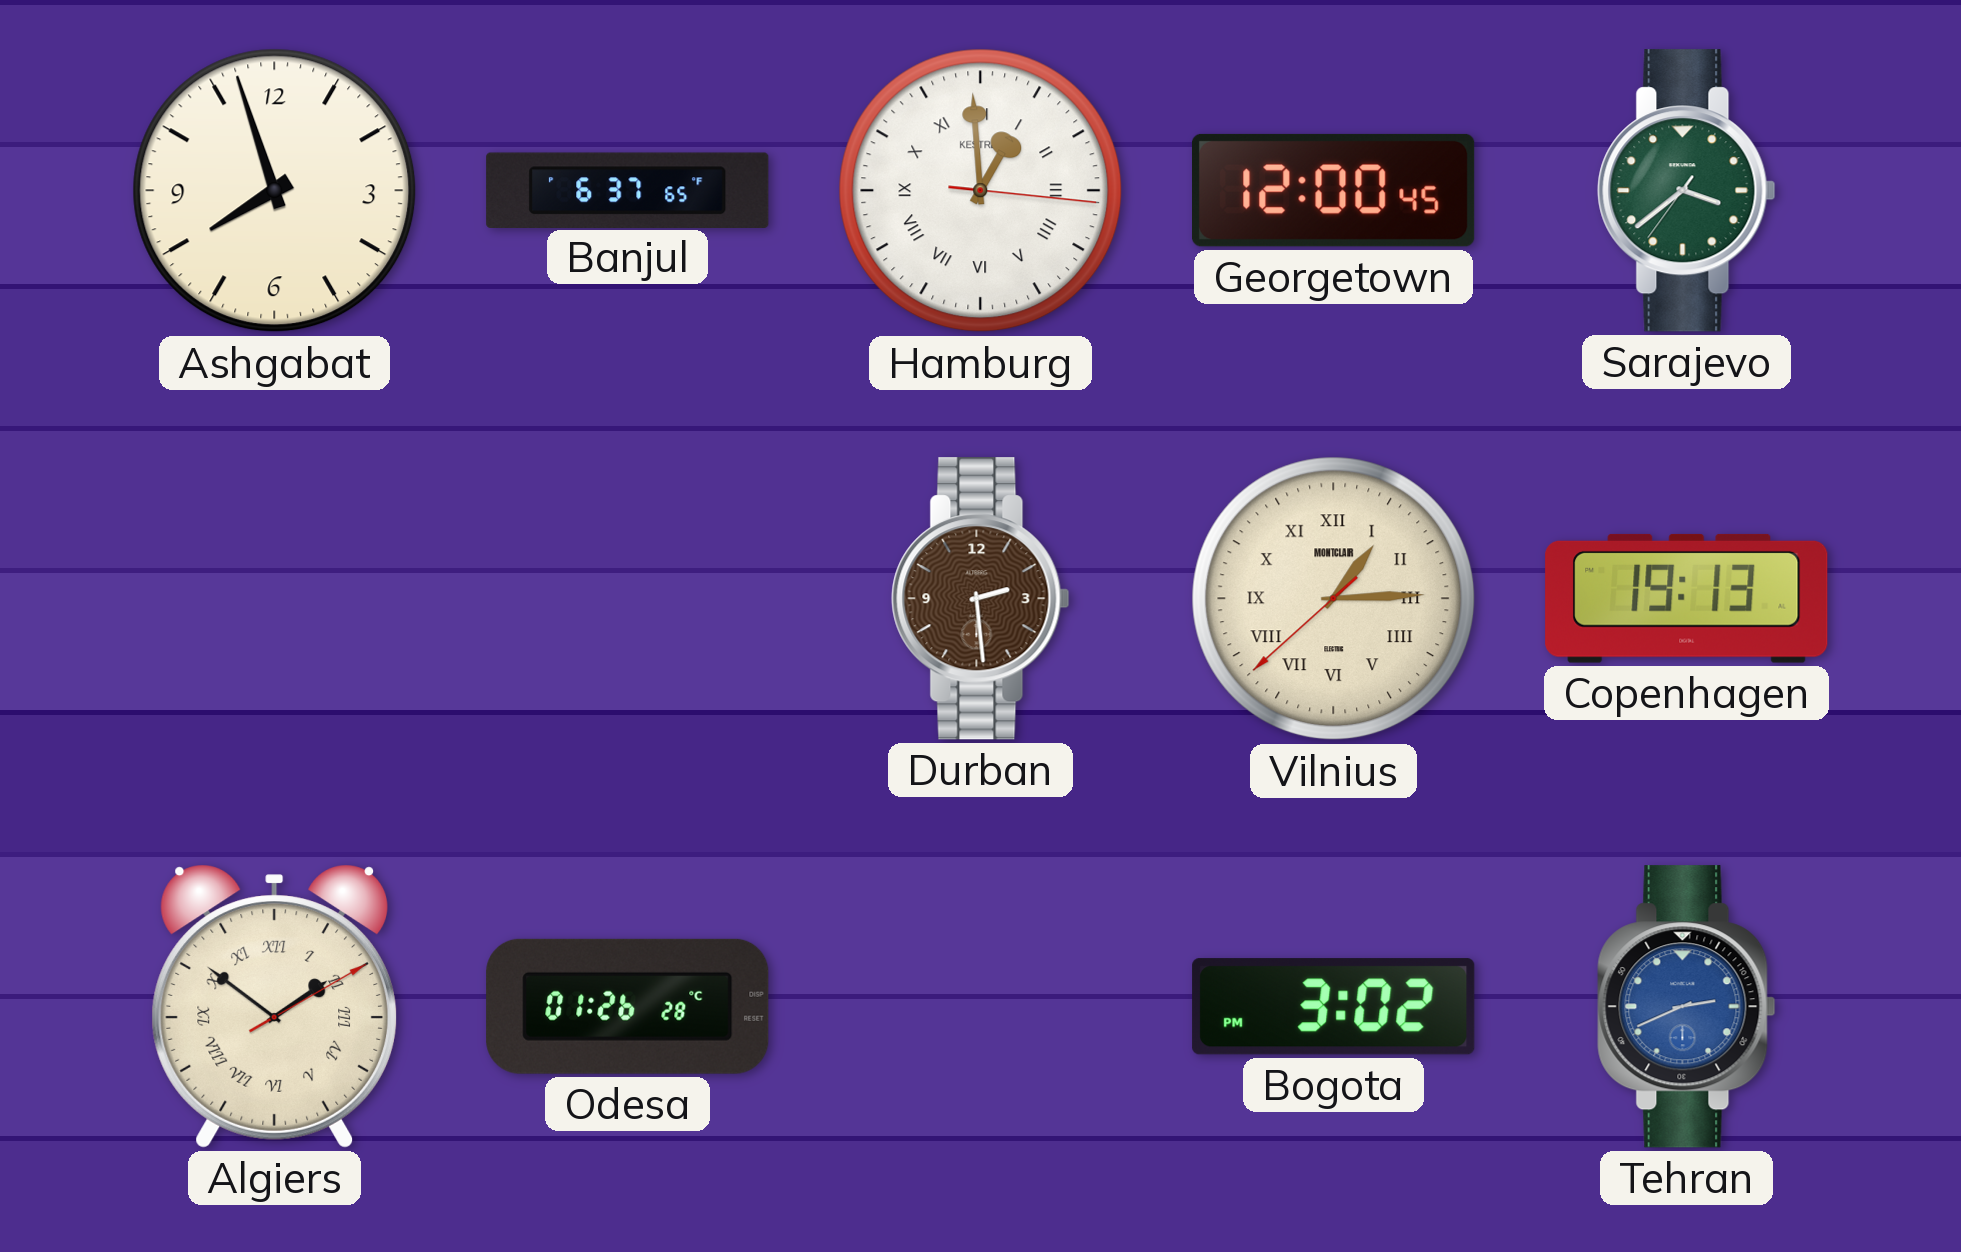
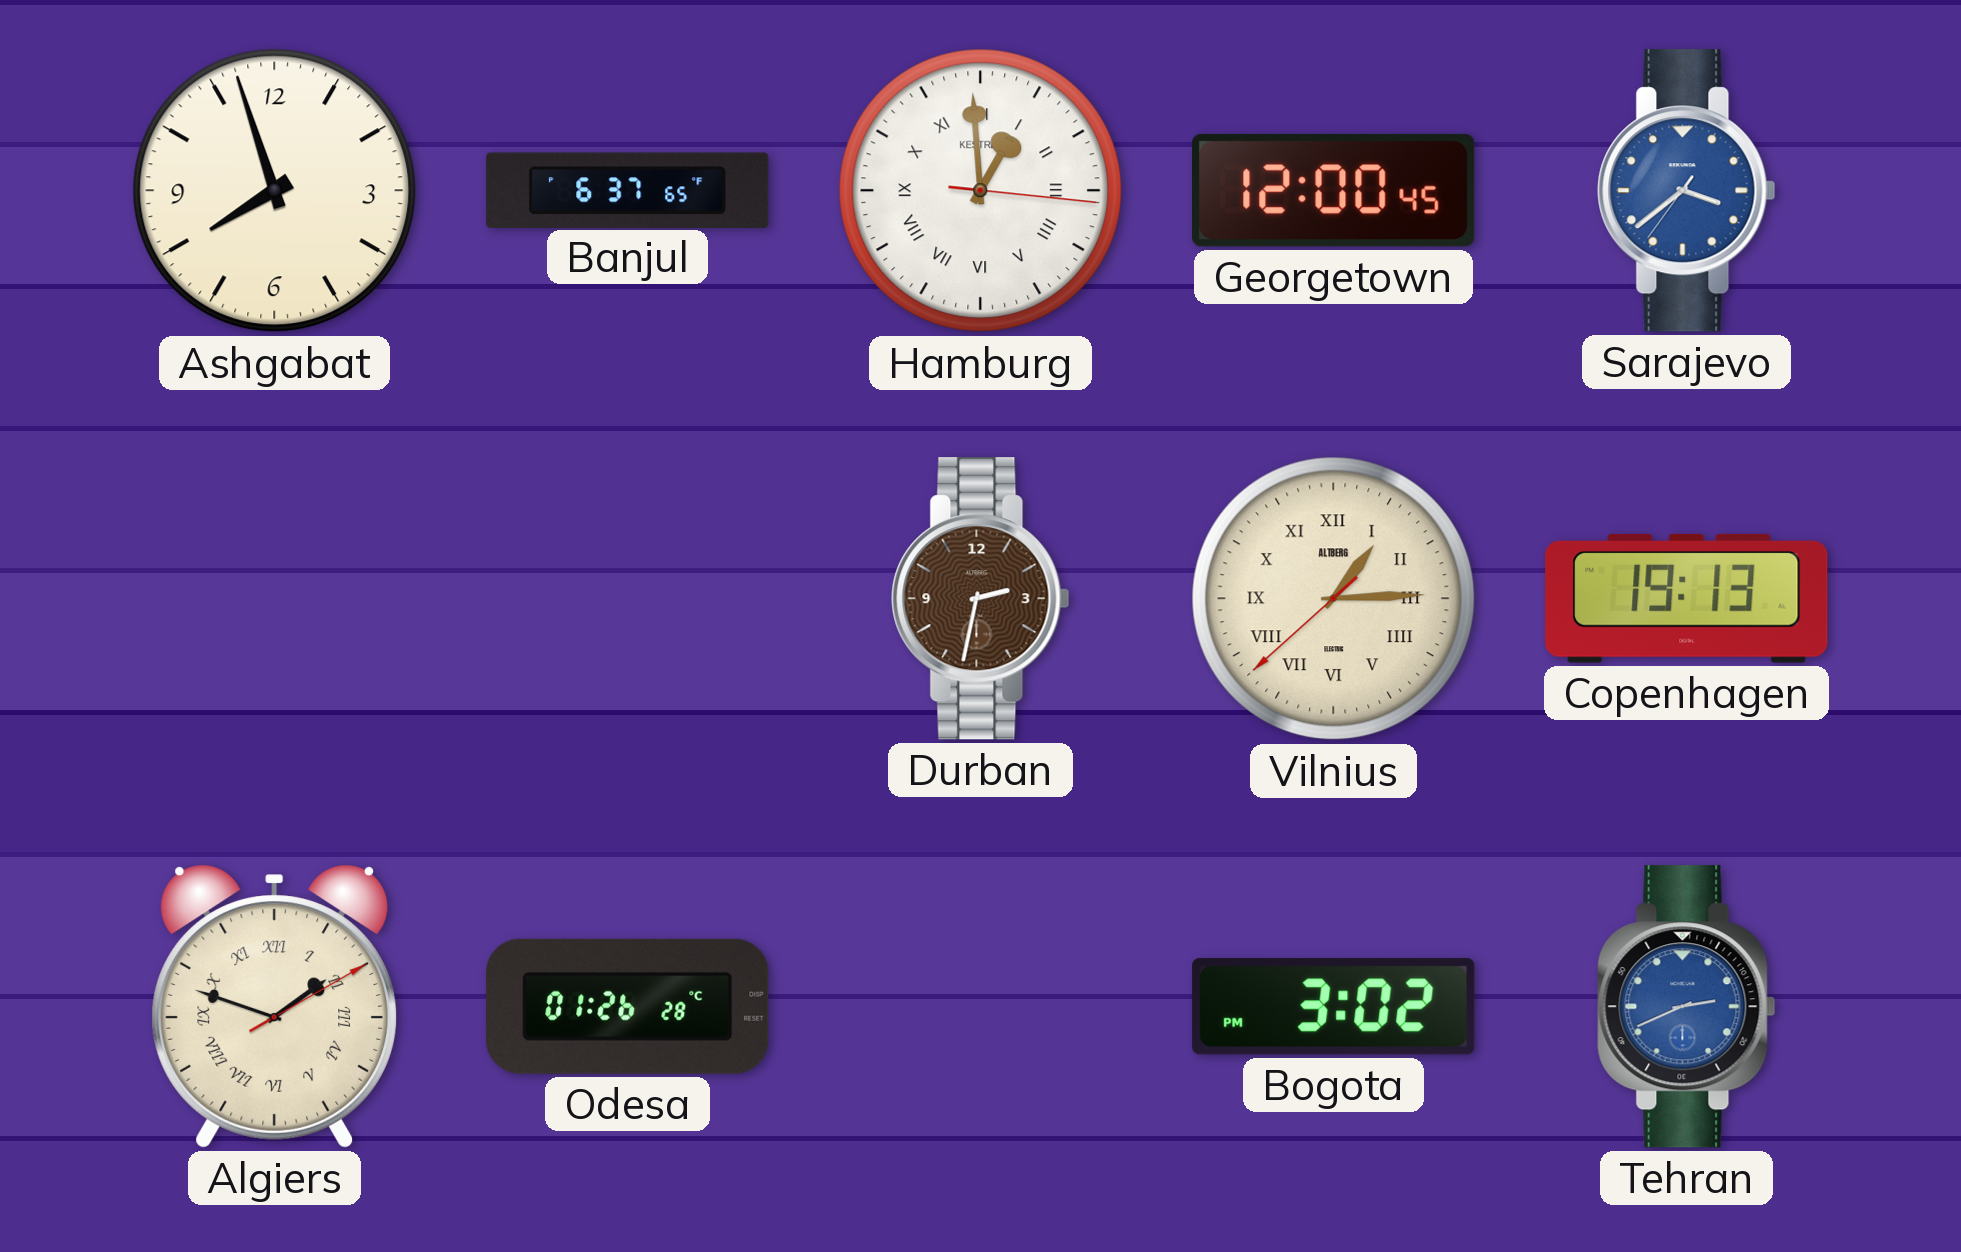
Sarajevo dial: green -> blue
Durban: 2:29 -> 2:32
Vilnius brand: MONTCLAIR -> ALTBERG
Algiers: 1:51 -> 1:48
